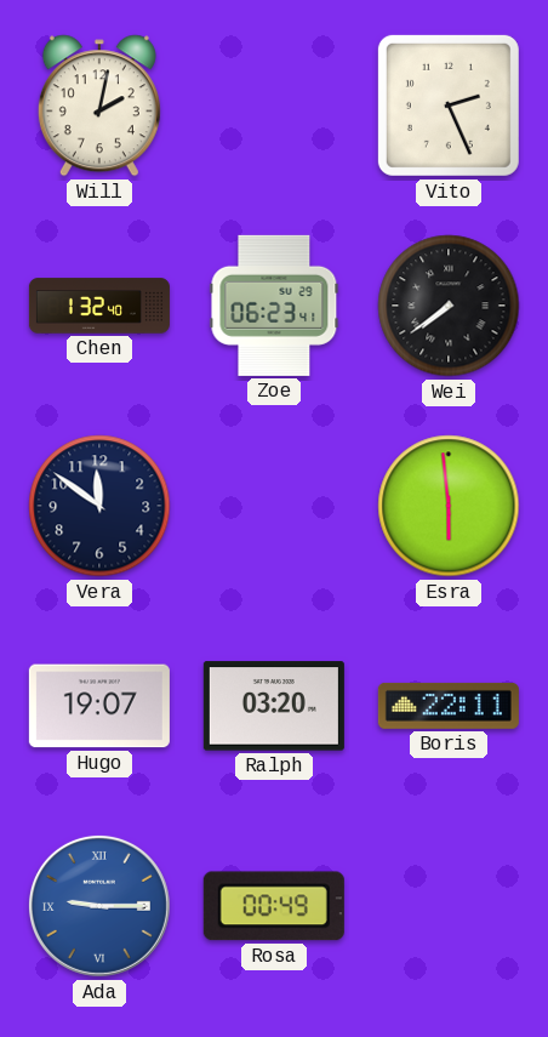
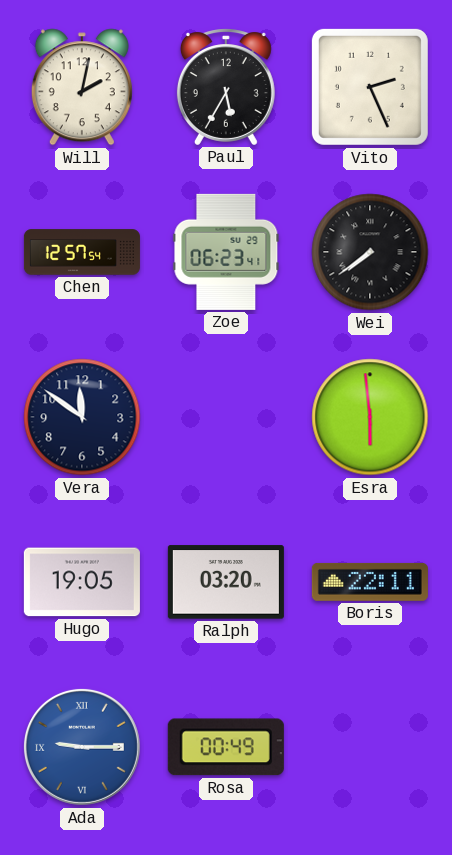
Paul: none -> 5:35
Chen: 1:32 -> 12:57
Hugo: 19:07 -> 19:05
